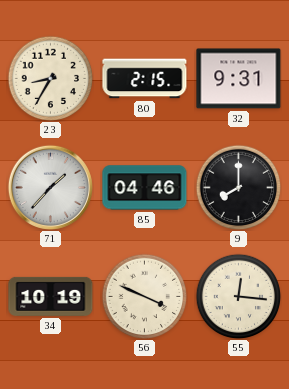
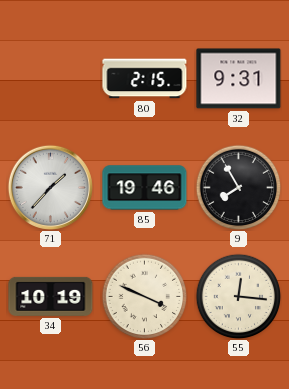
23: 8:35 -> none
85: 04:46 -> 19:46
9: 8:00 -> 7:55
